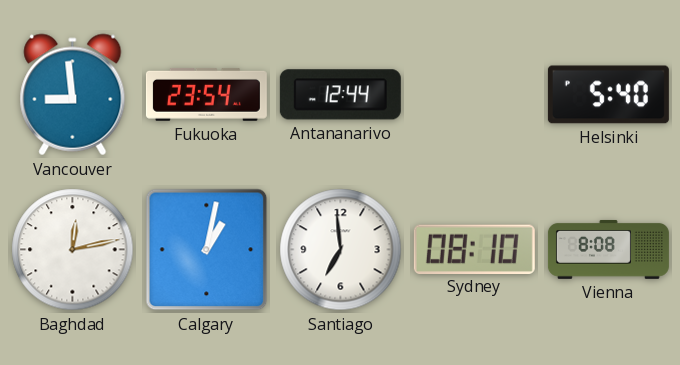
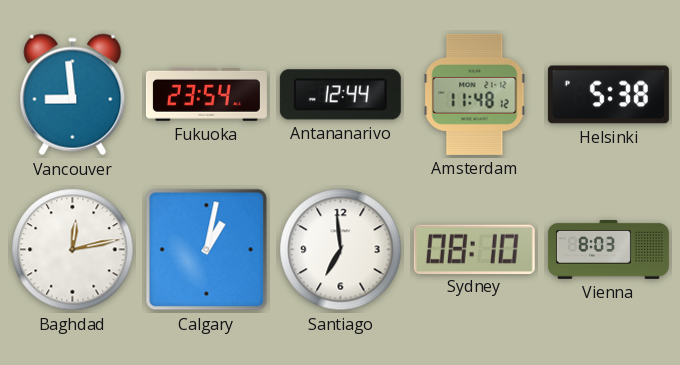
Amsterdam: none -> 11:48
Helsinki: 5:40 -> 5:38
Vienna: 8:08 -> 8:03
